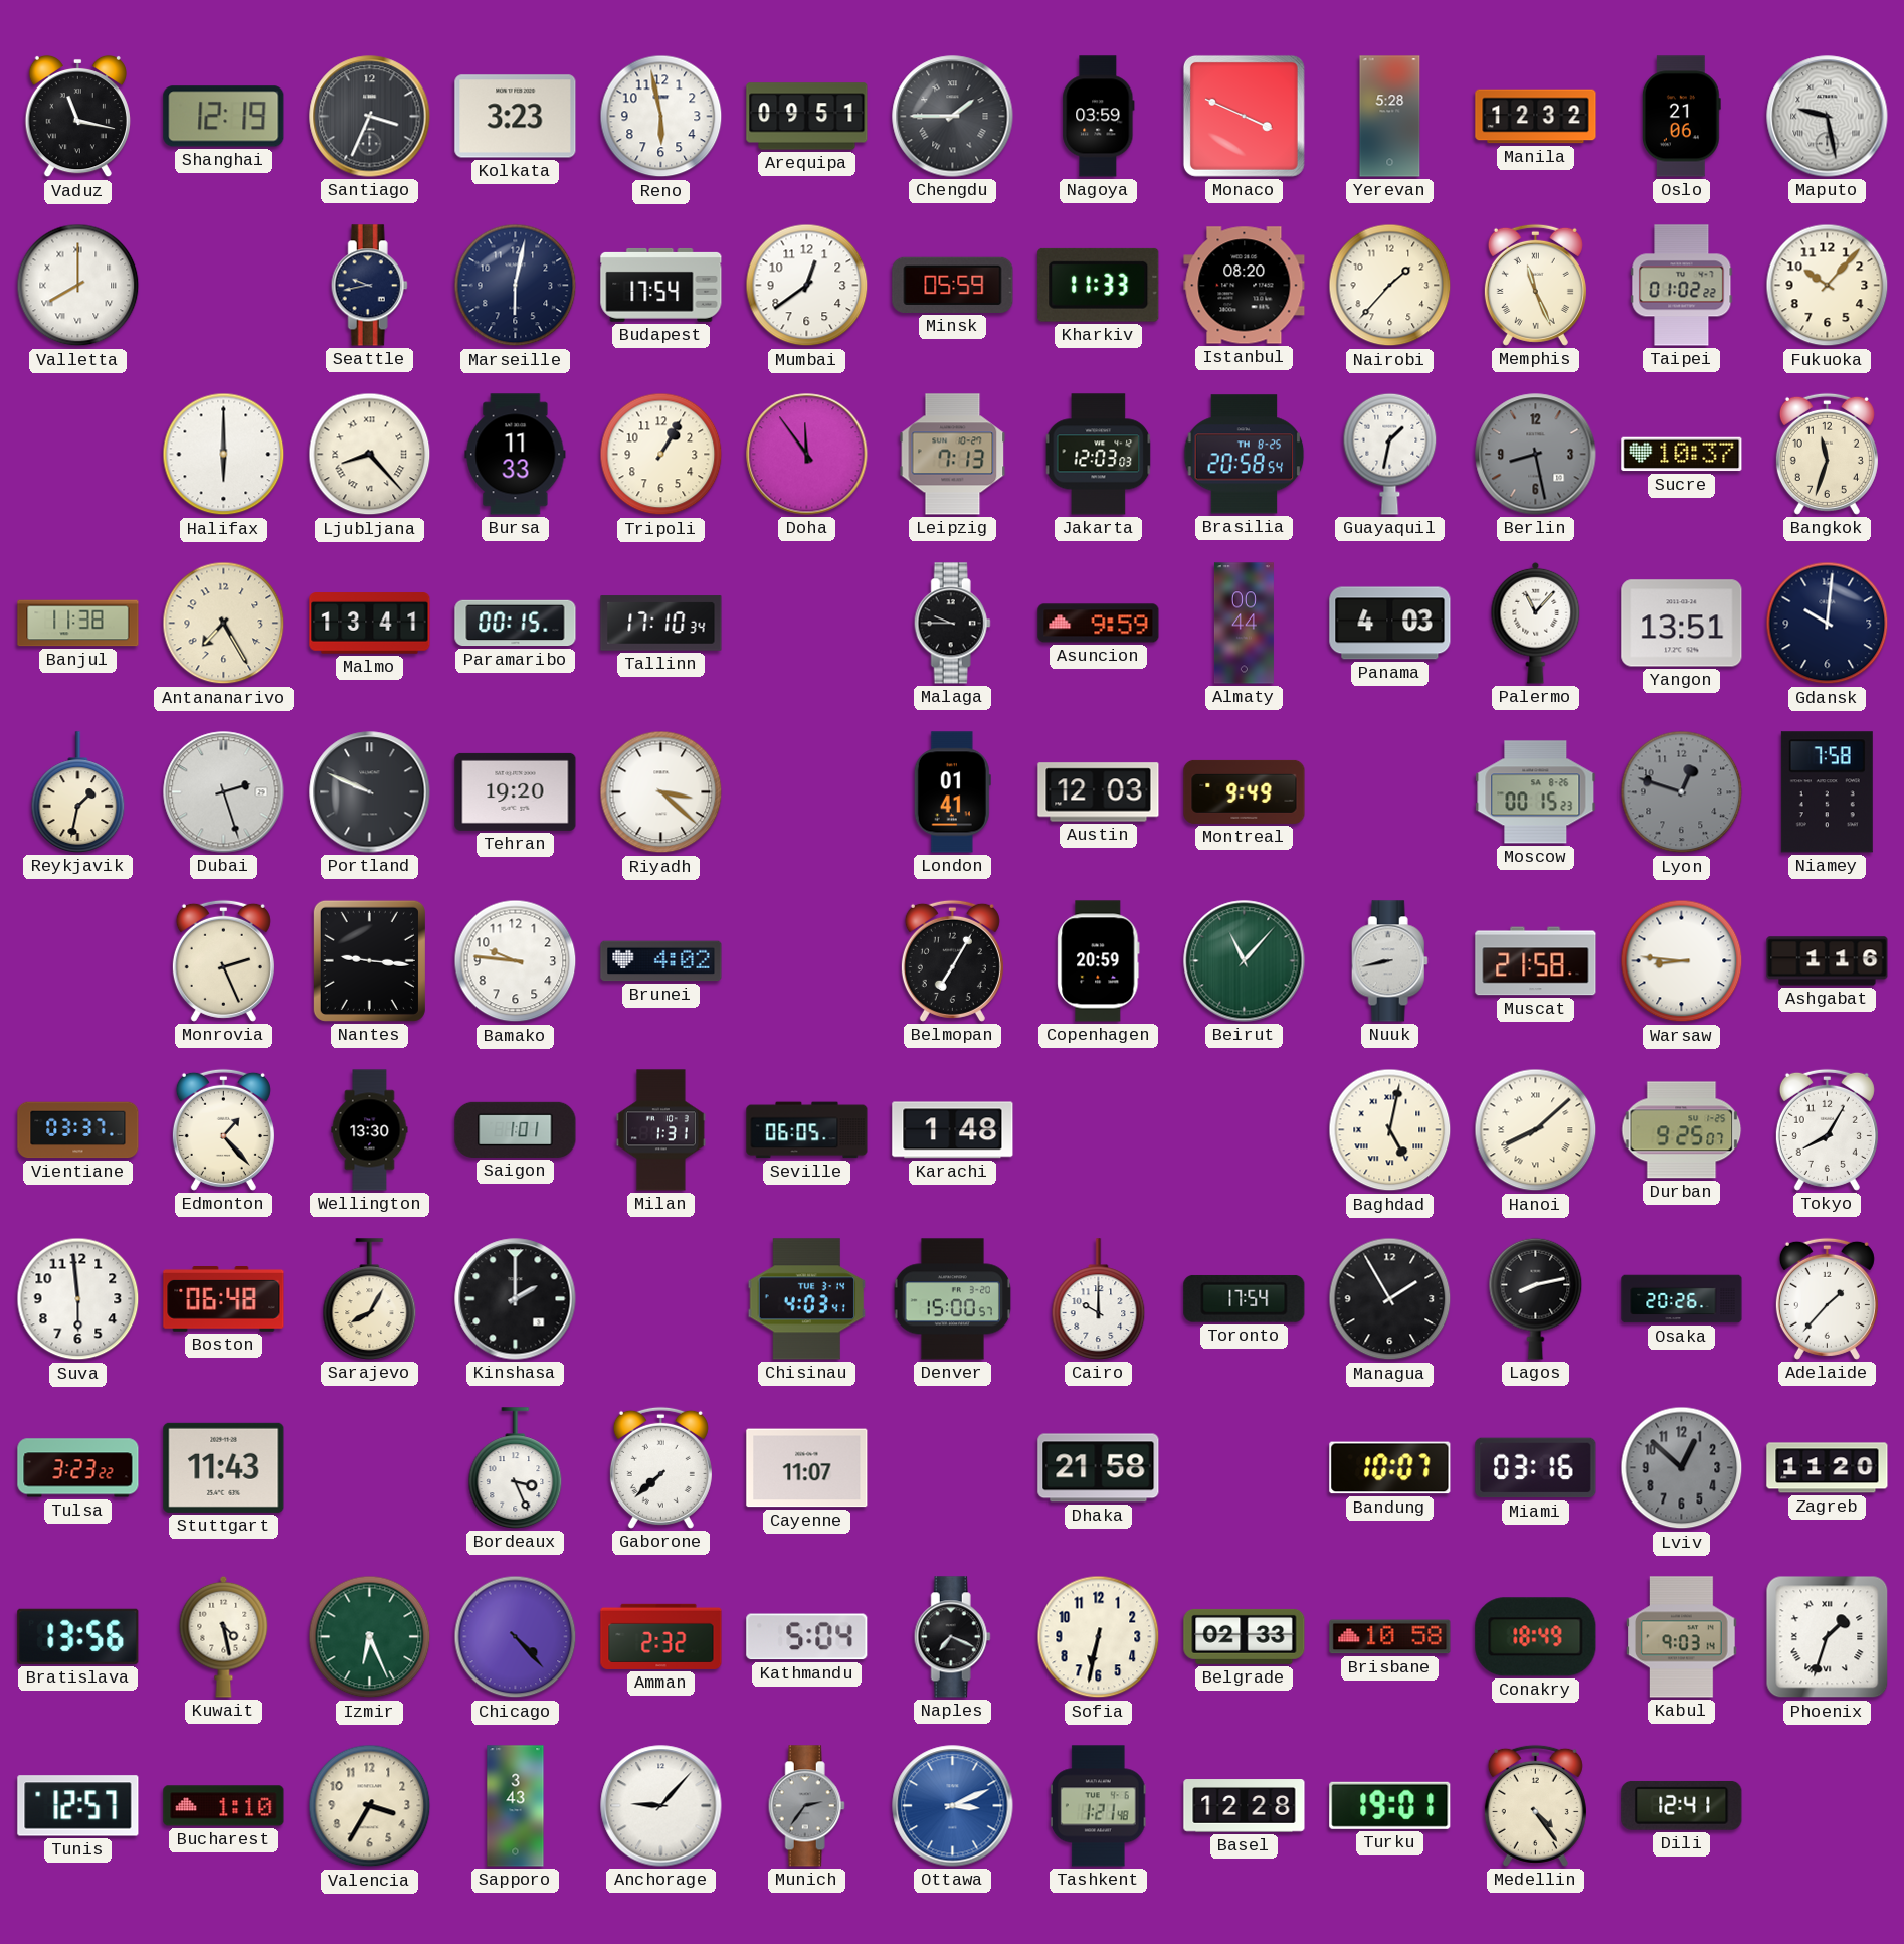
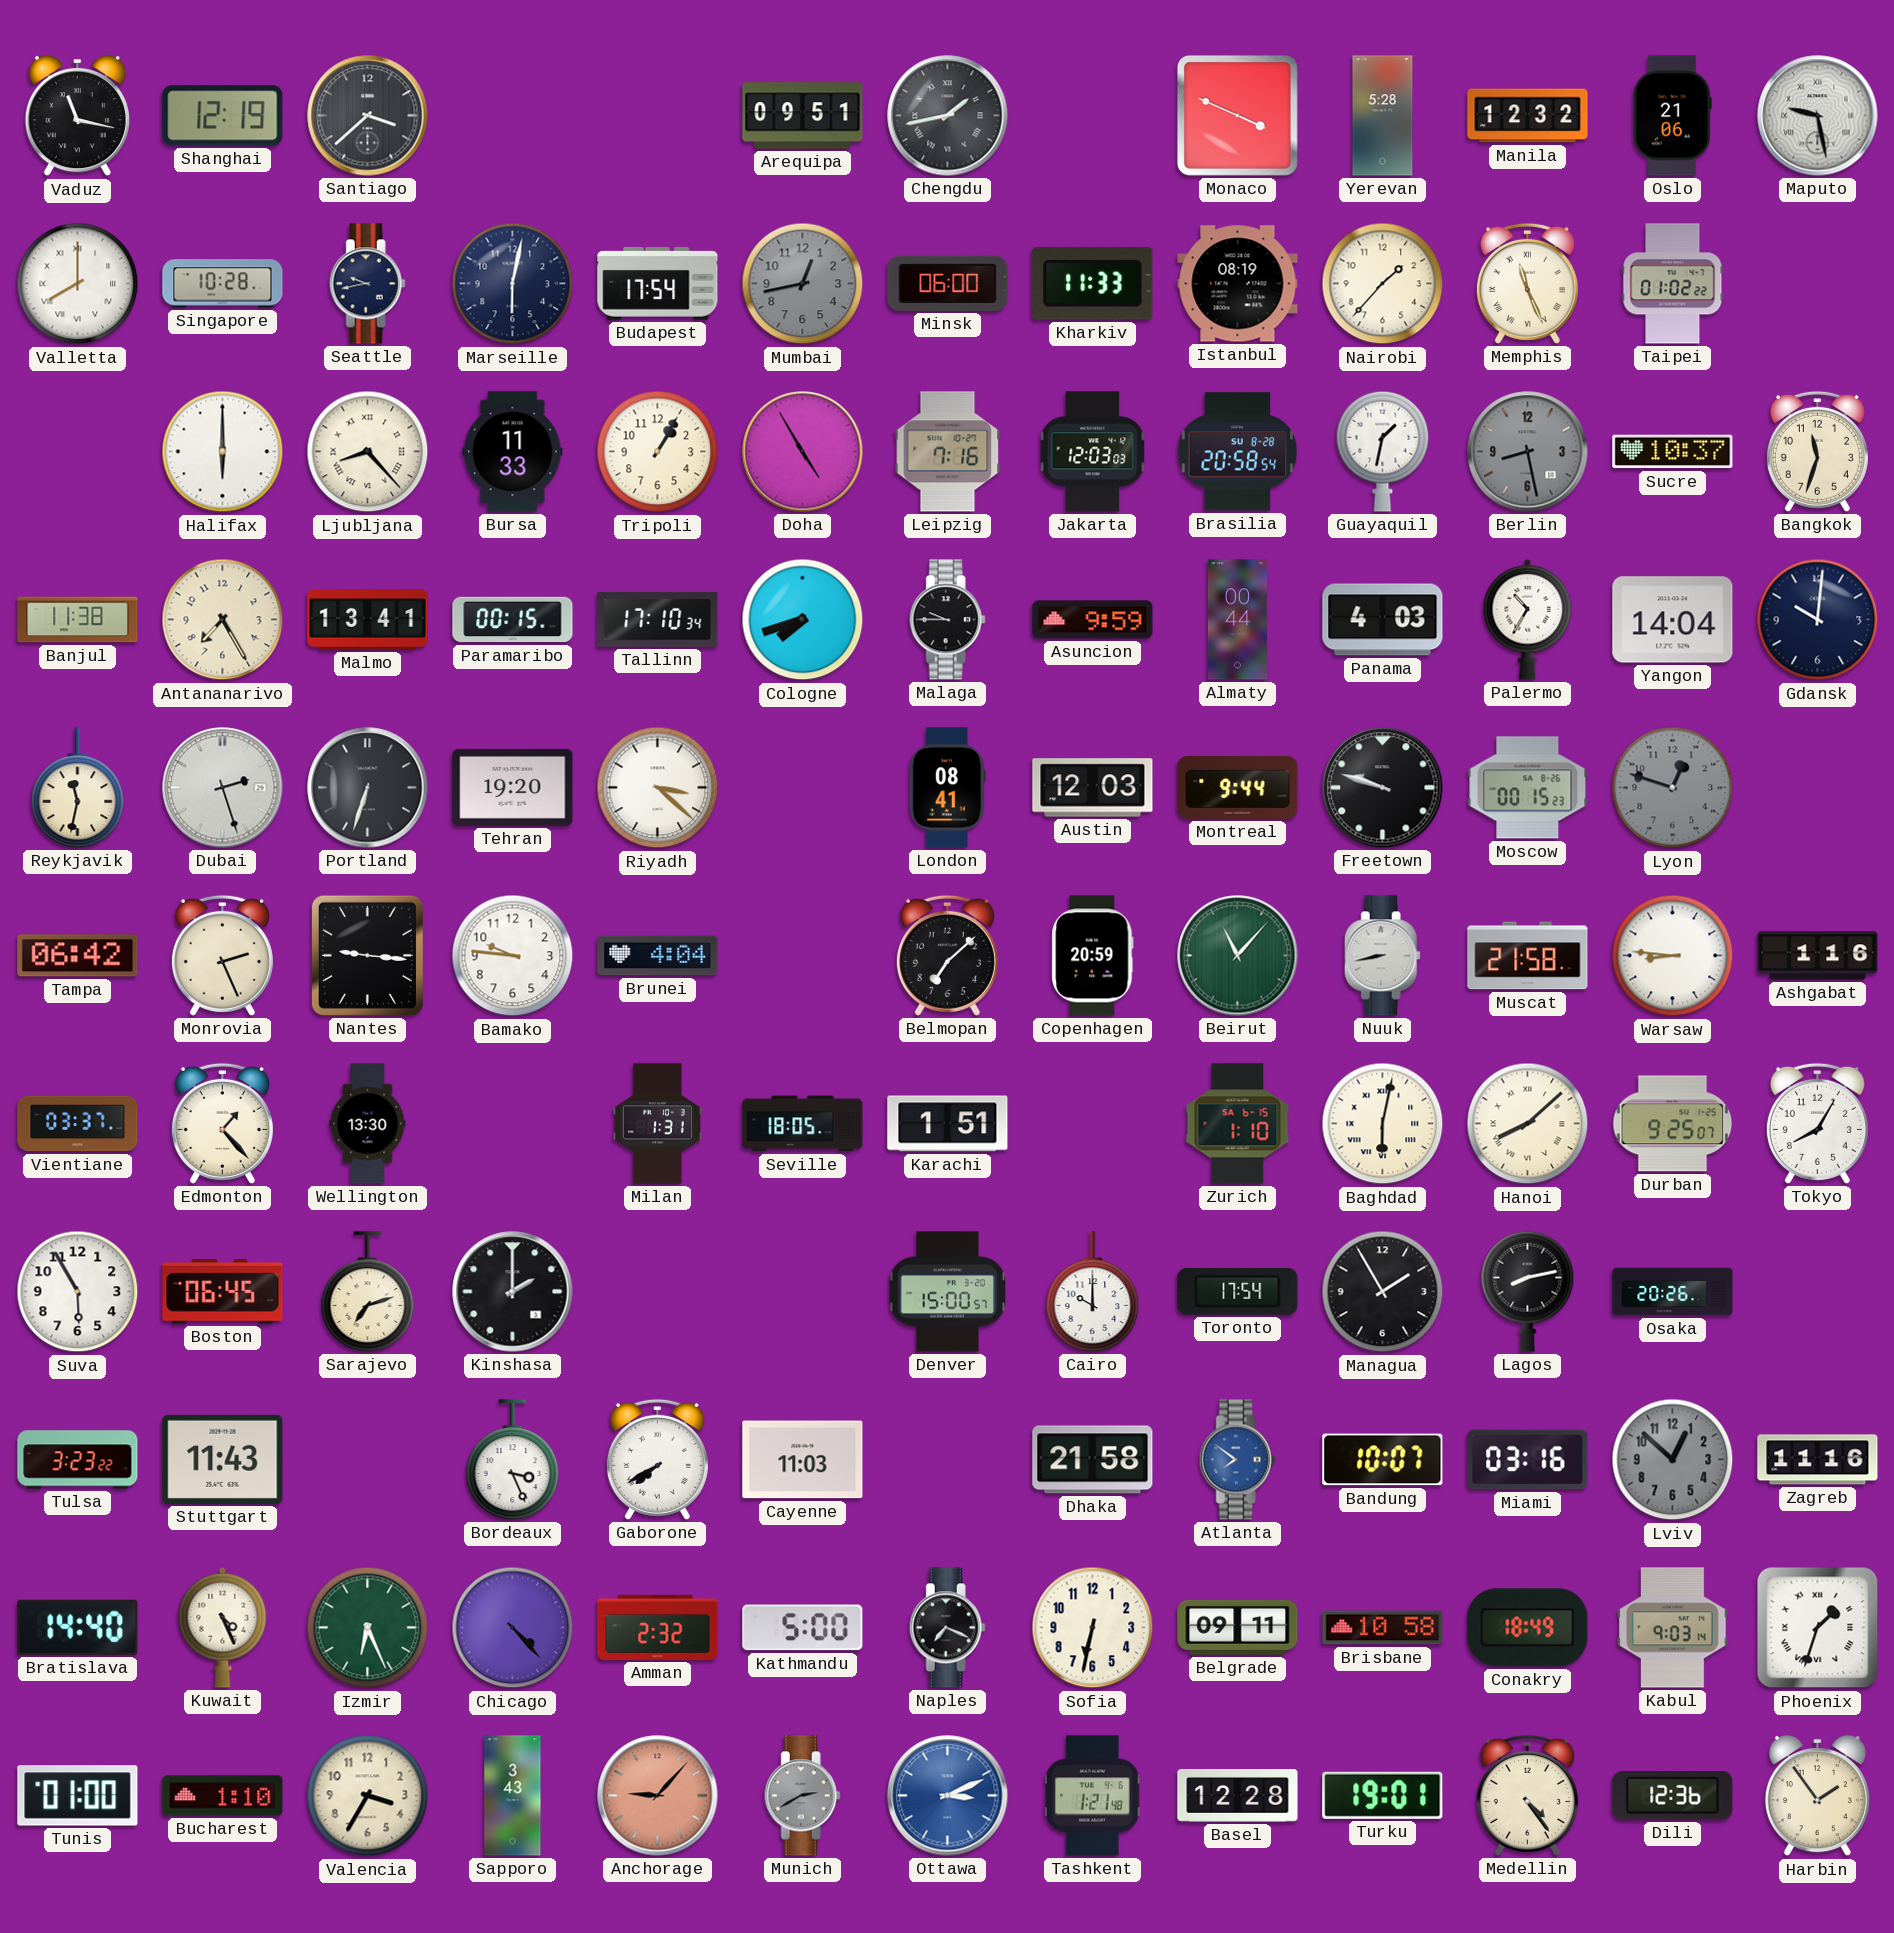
Santiago: 3:34 -> 3:38
Kolkata: 3:23 -> none
Reno: 5:58 -> none
Chengdu: 1:45 -> 1:43
Nagoya: 03:59 -> none
Singapore: none -> 10:28
Mumbai: 12:39 -> 12:43
Mumbai dial: white -> grey
Minsk: 05:59 -> 06:00
Istanbul: 08:20 -> 08:19
Fukuoka: 10:07 -> none
Doha: 11:54 -> 4:55
Leipzig: 7:13 -> 7:16
Brasilia date: TH 8-25 -> SU 8-28
Cologne: none -> 7:42
Palermo: 11:07 -> 10:35
Yangon: 13:51 -> 14:04
Reykjavik: 1:32 -> 11:32
Portland: 9:49 -> 6:33
London: 01:41 -> 08:41
Montreal: 9:49 -> 9:44
Freetown: none -> 9:48
Niamey: 7:58 -> none
Tampa: none -> 06:42
Brunei: 4:02 -> 4:04
Belmopan: 7:05 -> 7:08
Saigon: 1:01 -> none
Seville: 06:05 -> 18:05
Karachi: 1:48 -> 1:51
Zurich: none -> 1:10
Baghdad: 5:02 -> 6:02
Suva: 5:59 -> 5:55
Boston: 06:48 -> 06:45
Sarajevo: 8:05 -> 7:12
Chisinau: 4:03 -> none
Adelaide: 1:37 -> none
Gaborone: 7:38 -> 7:40
Cayenne: 11:07 -> 11:03
Atlanta: none -> 7:51
Zagreb: 11:20 -> 11:16
Bratislava: 13:56 -> 14:40
Kuwait: 4:28 -> 4:26
Kathmandu: 5:04 -> 5:00
Belgrade: 02:33 -> 09:11
Tunis: 12:57 -> 01:00
Anchorage dial: white -> salmon
Munich: 2:36 -> 2:40
Dili: 12:41 -> 12:36
Harbin: none -> 1:54
